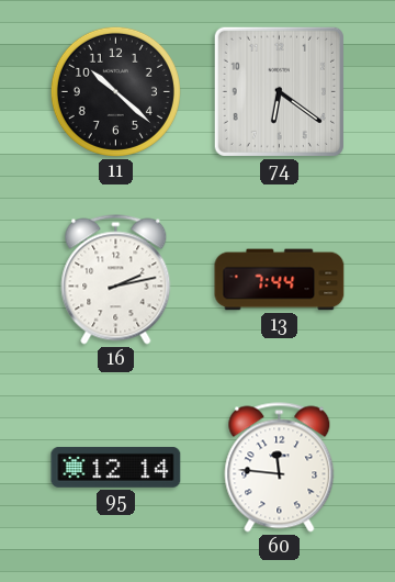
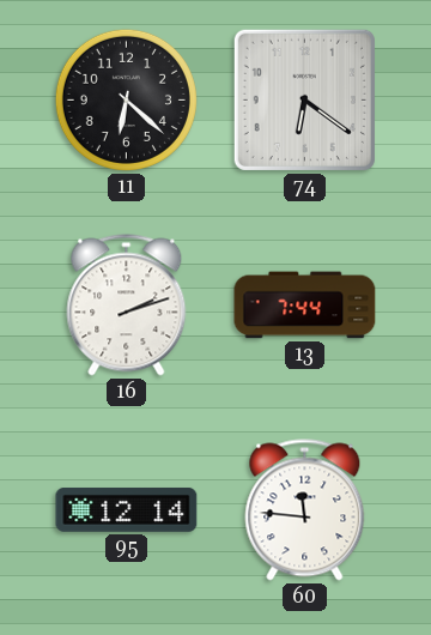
11: 10:22 -> 6:22
16: 2:13 -> 2:12
